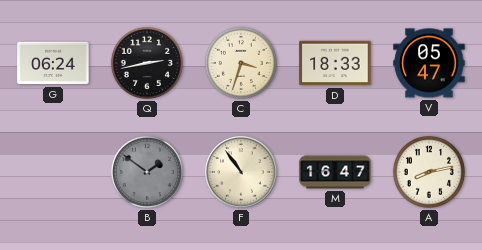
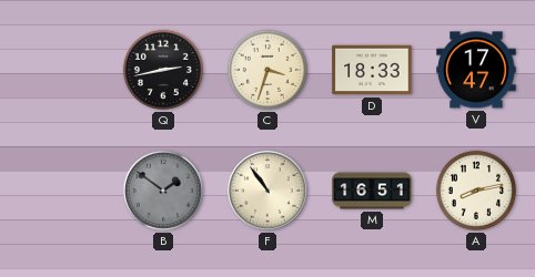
G: 06:24 -> none
V: 05:47 -> 17:47
M: 16:47 -> 16:51
